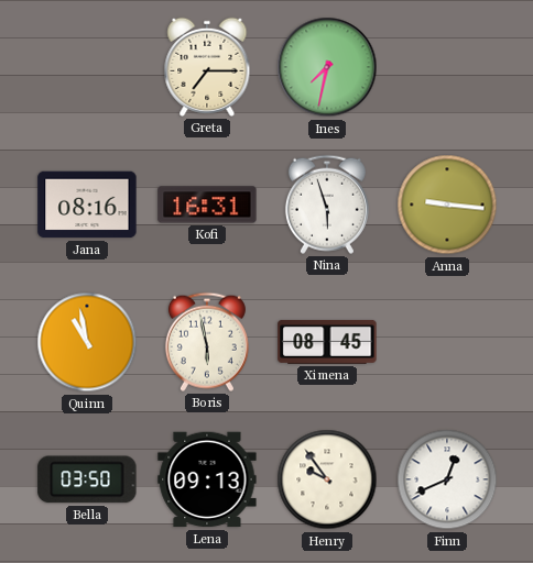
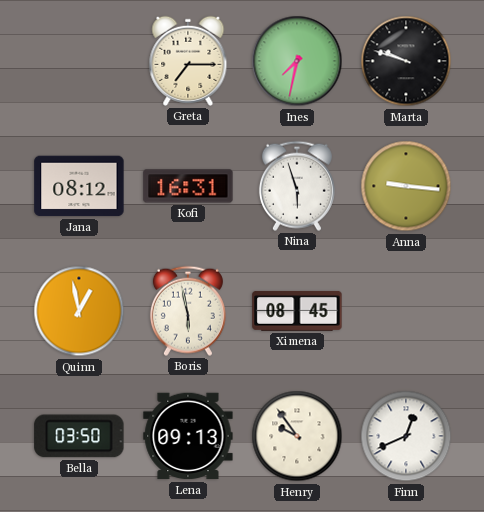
Marta: none -> 9:48
Jana: 08:16 -> 08:12
Quinn: 10:58 -> 12:58
